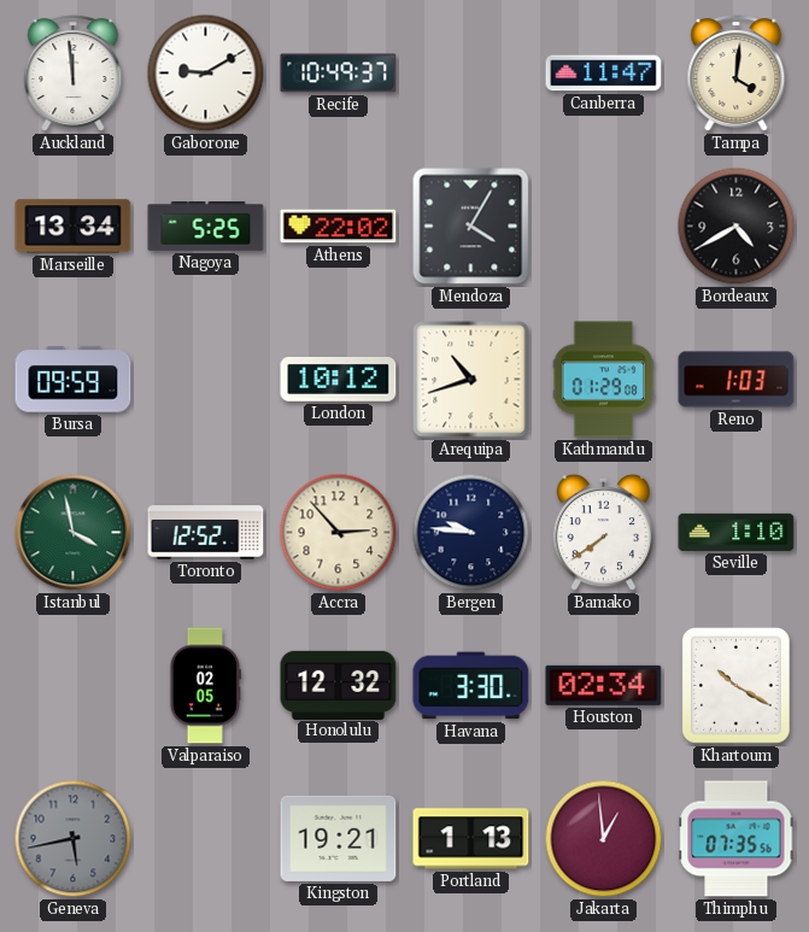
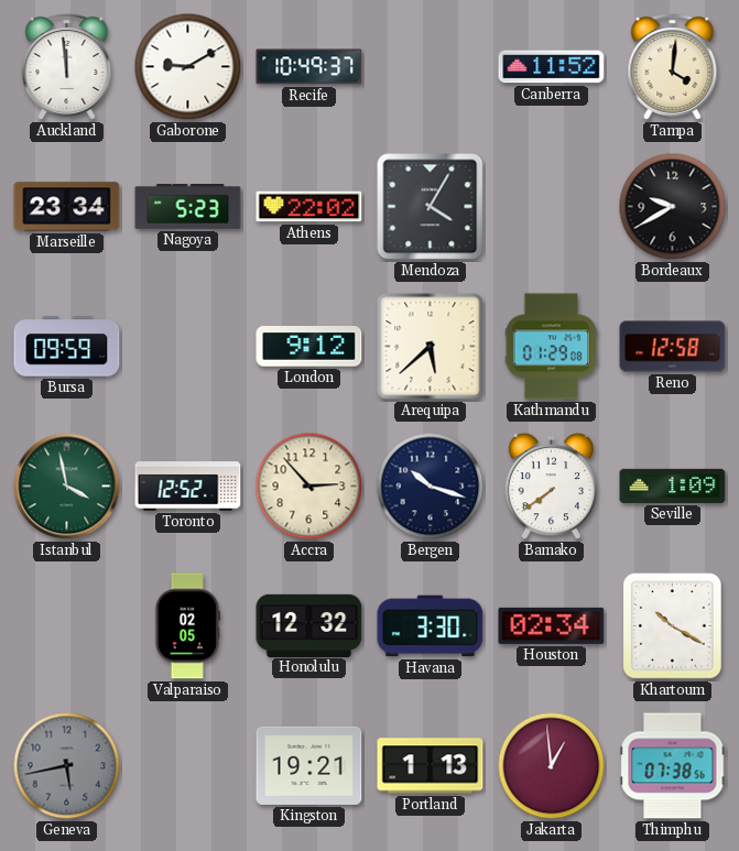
Canberra: 11:47 -> 11:52
Marseille: 13:34 -> 23:34
Nagoya: 5:25 -> 5:23
Bordeaux: 4:40 -> 9:40
London: 10:12 -> 9:12
Arequipa: 10:42 -> 5:38
Reno: 1:03 -> 12:58
Bergen: 9:46 -> 10:18
Seville: 1:10 -> 1:09
Thimphu: 07:35 -> 07:38
